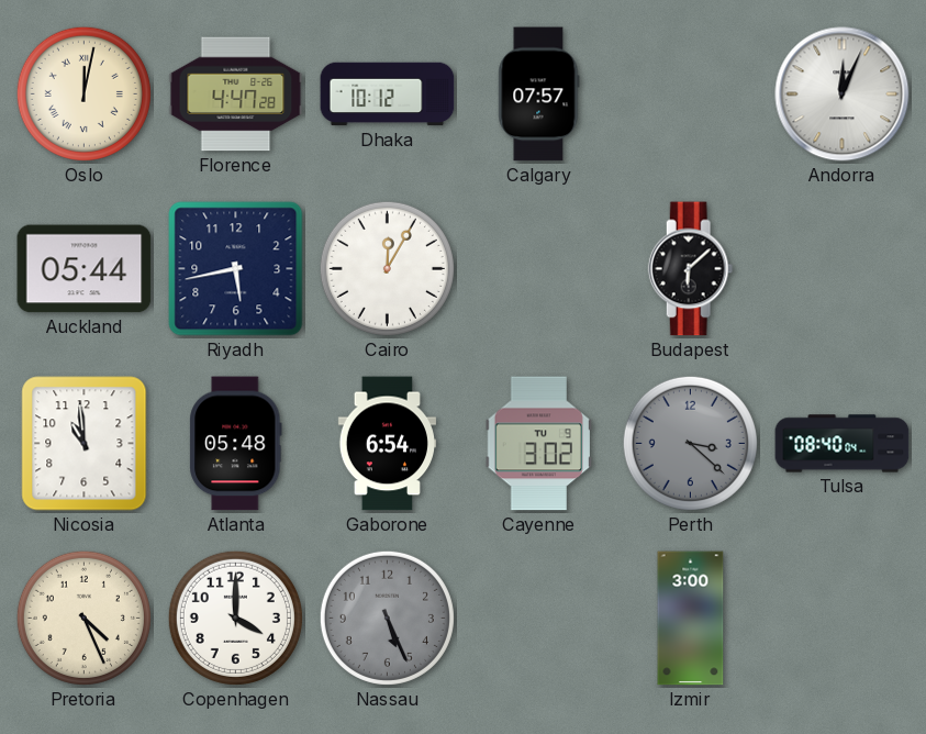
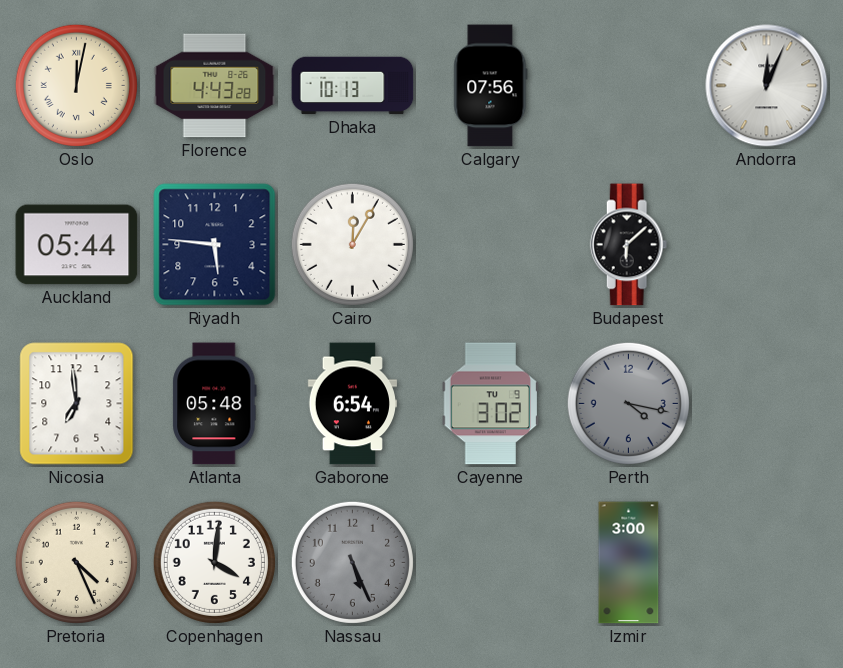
Florence: 4:47 -> 4:43
Dhaka: 10:12 -> 10:13
Calgary: 07:57 -> 07:56
Riyadh: 5:43 -> 5:46
Nicosia: 10:59 -> 6:59
Perth: 3:22 -> 4:17
Tulsa: 08:40 -> none
Copenhagen: 4:00 -> 4:01
